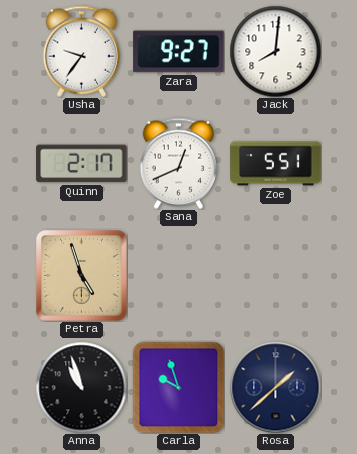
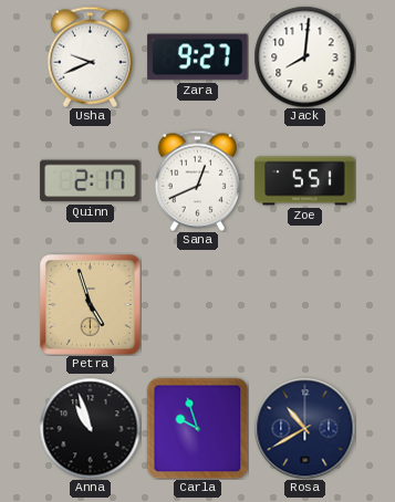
Usha: 9:36 -> 9:41
Rosa: 1:38 -> 10:40
